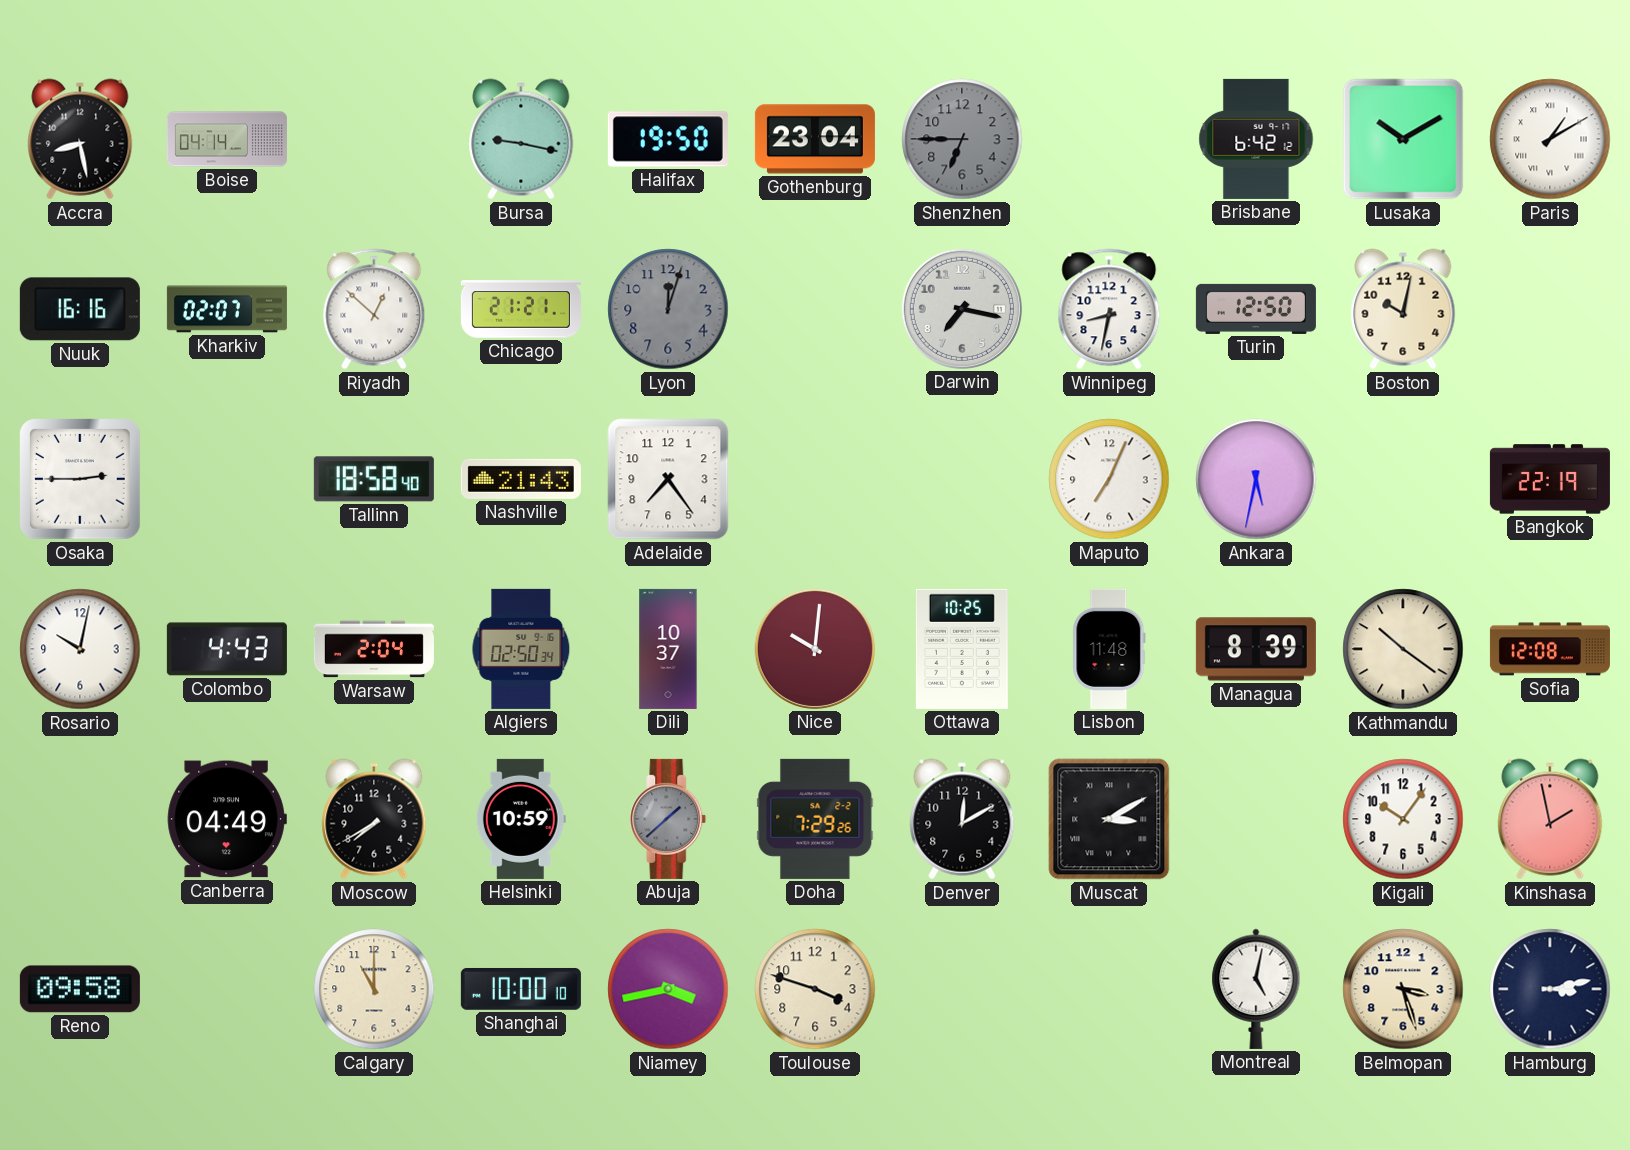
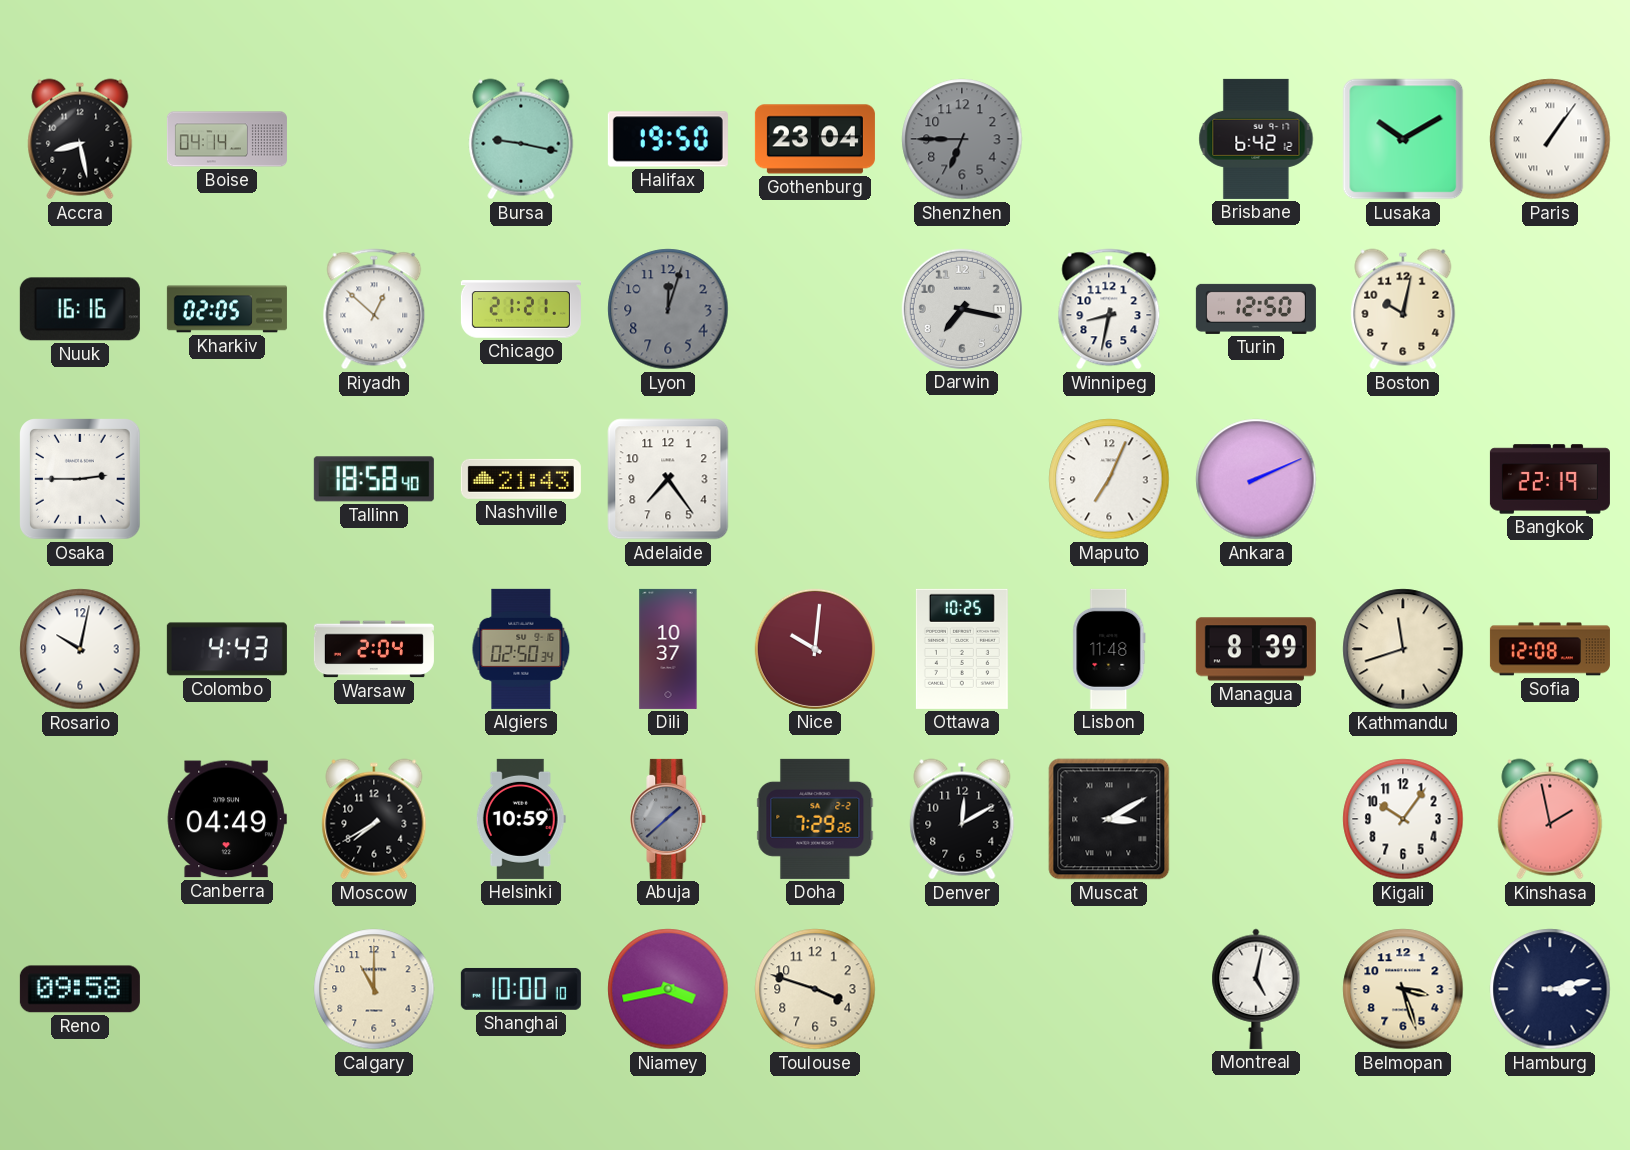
Paris: 1:10 -> 1:06
Kharkiv: 02:07 -> 02:05
Ankara: 5:32 -> 2:11
Kathmandu: 10:21 -> 11:42
